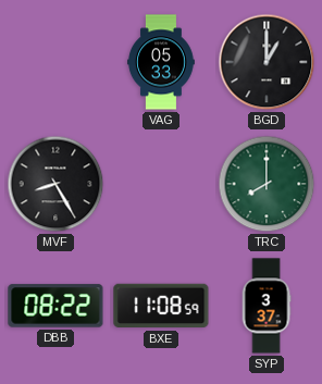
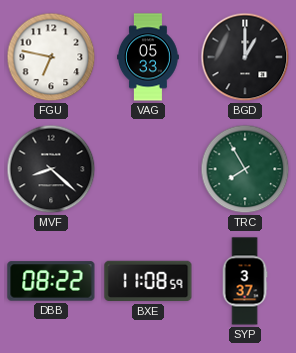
FGU: none -> 6:47
MVF: 8:25 -> 8:22
TRC: 8:00 -> 7:55
